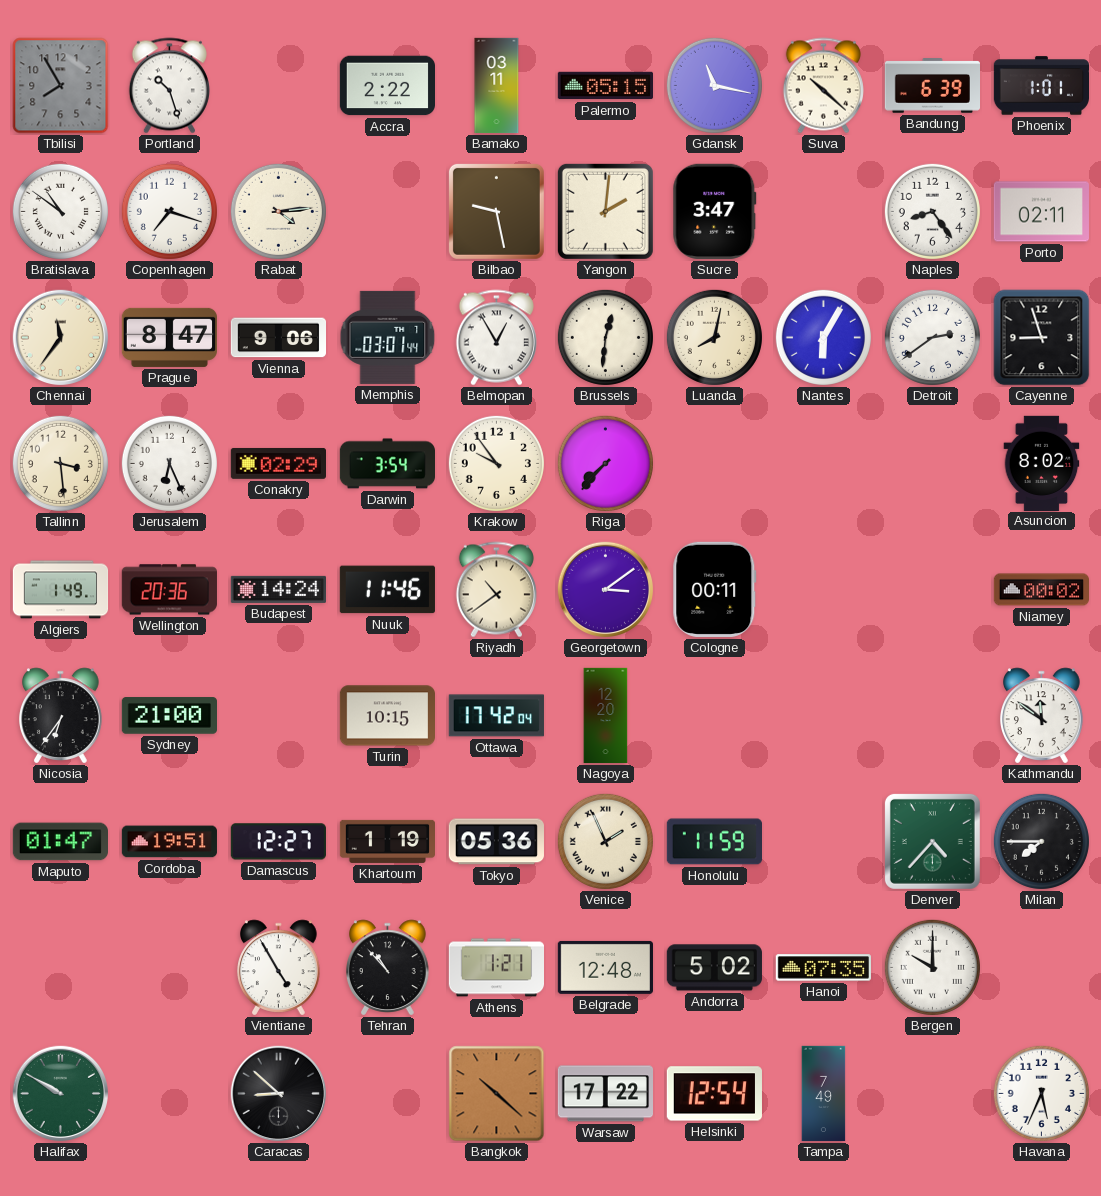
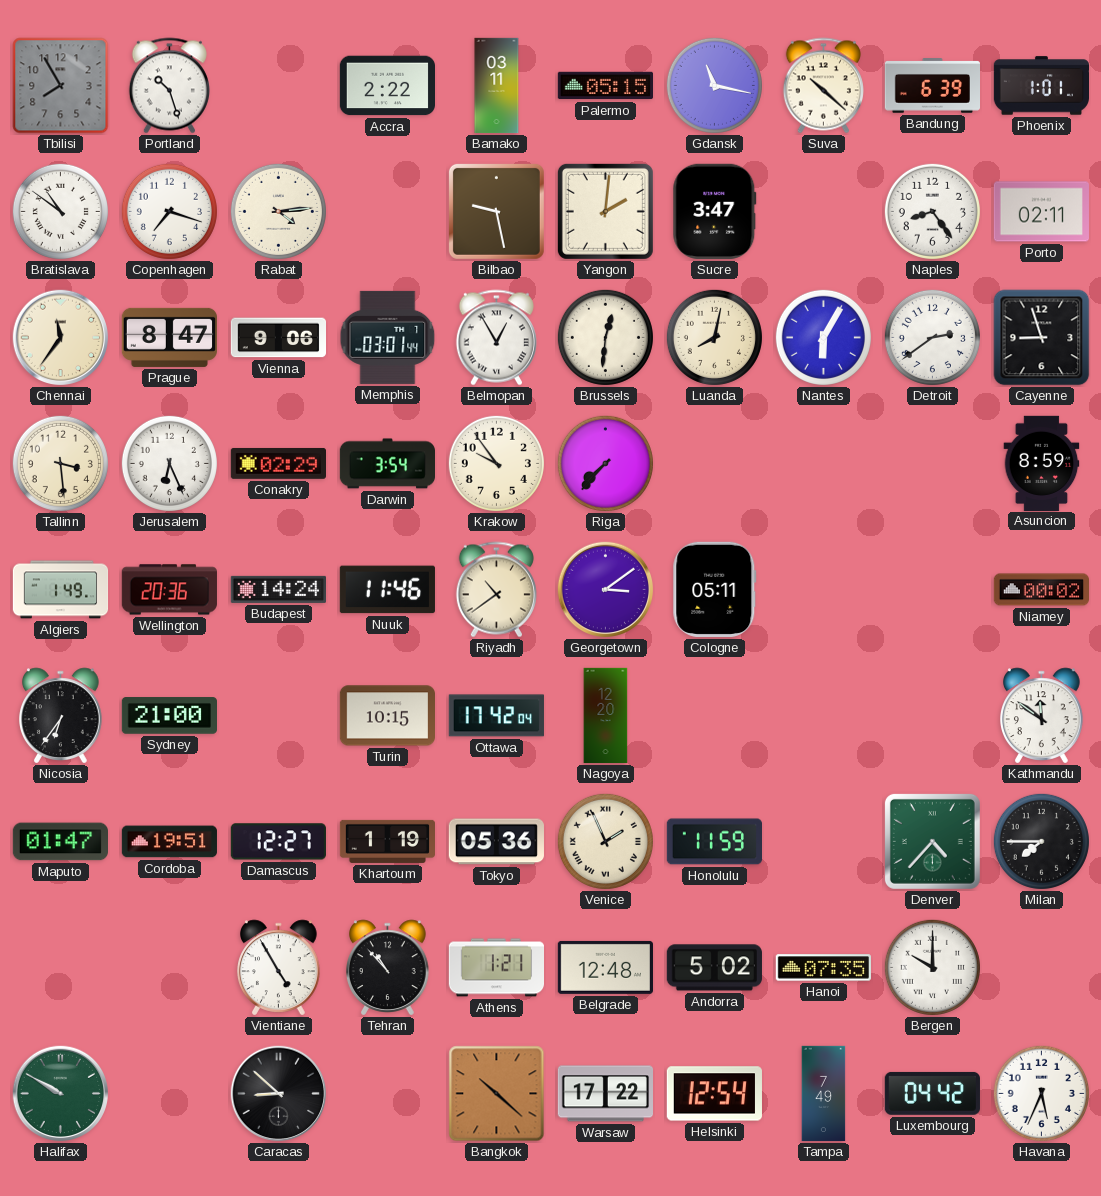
Asuncion: 8:02 -> 8:59
Cologne: 00:11 -> 05:11
Luxembourg: none -> 04:42
